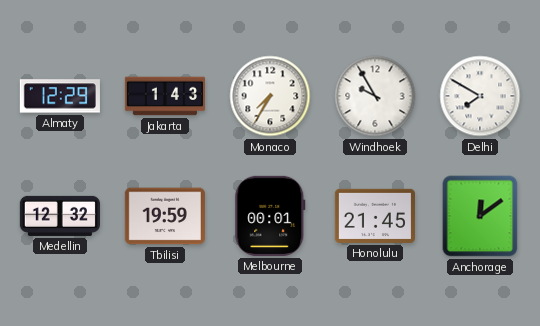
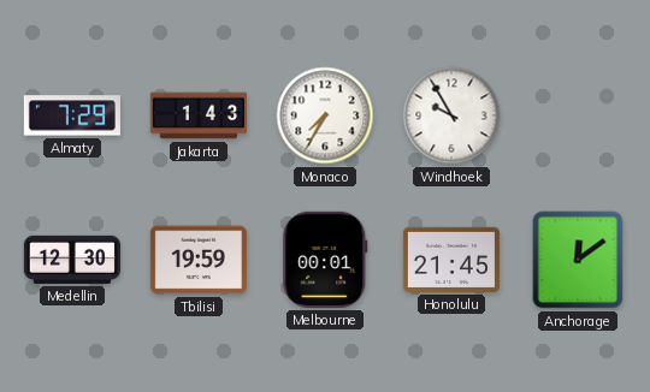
Almaty: 12:29 -> 7:29
Delhi: 7:50 -> none
Medellin: 12:32 -> 12:30
